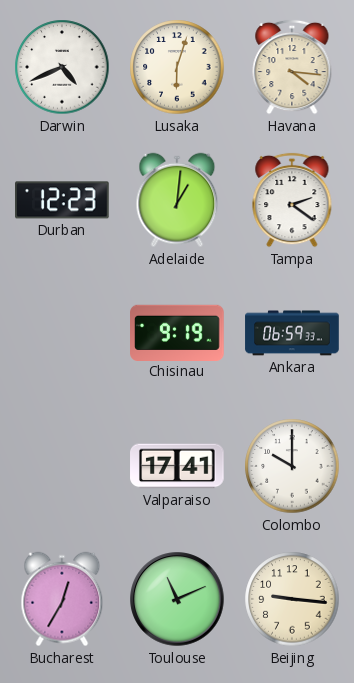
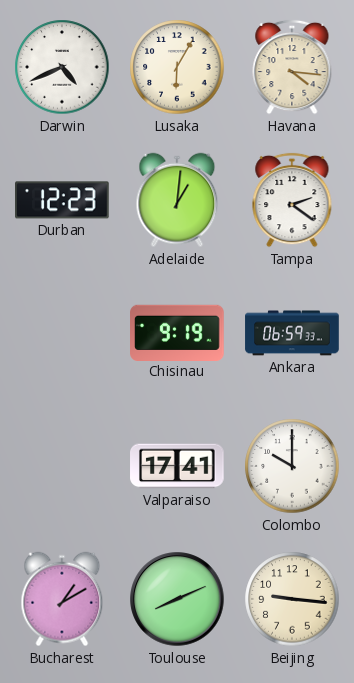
Lusaka: 6:03 -> 6:05
Bucharest: 12:35 -> 1:10
Toulouse: 11:11 -> 8:11
